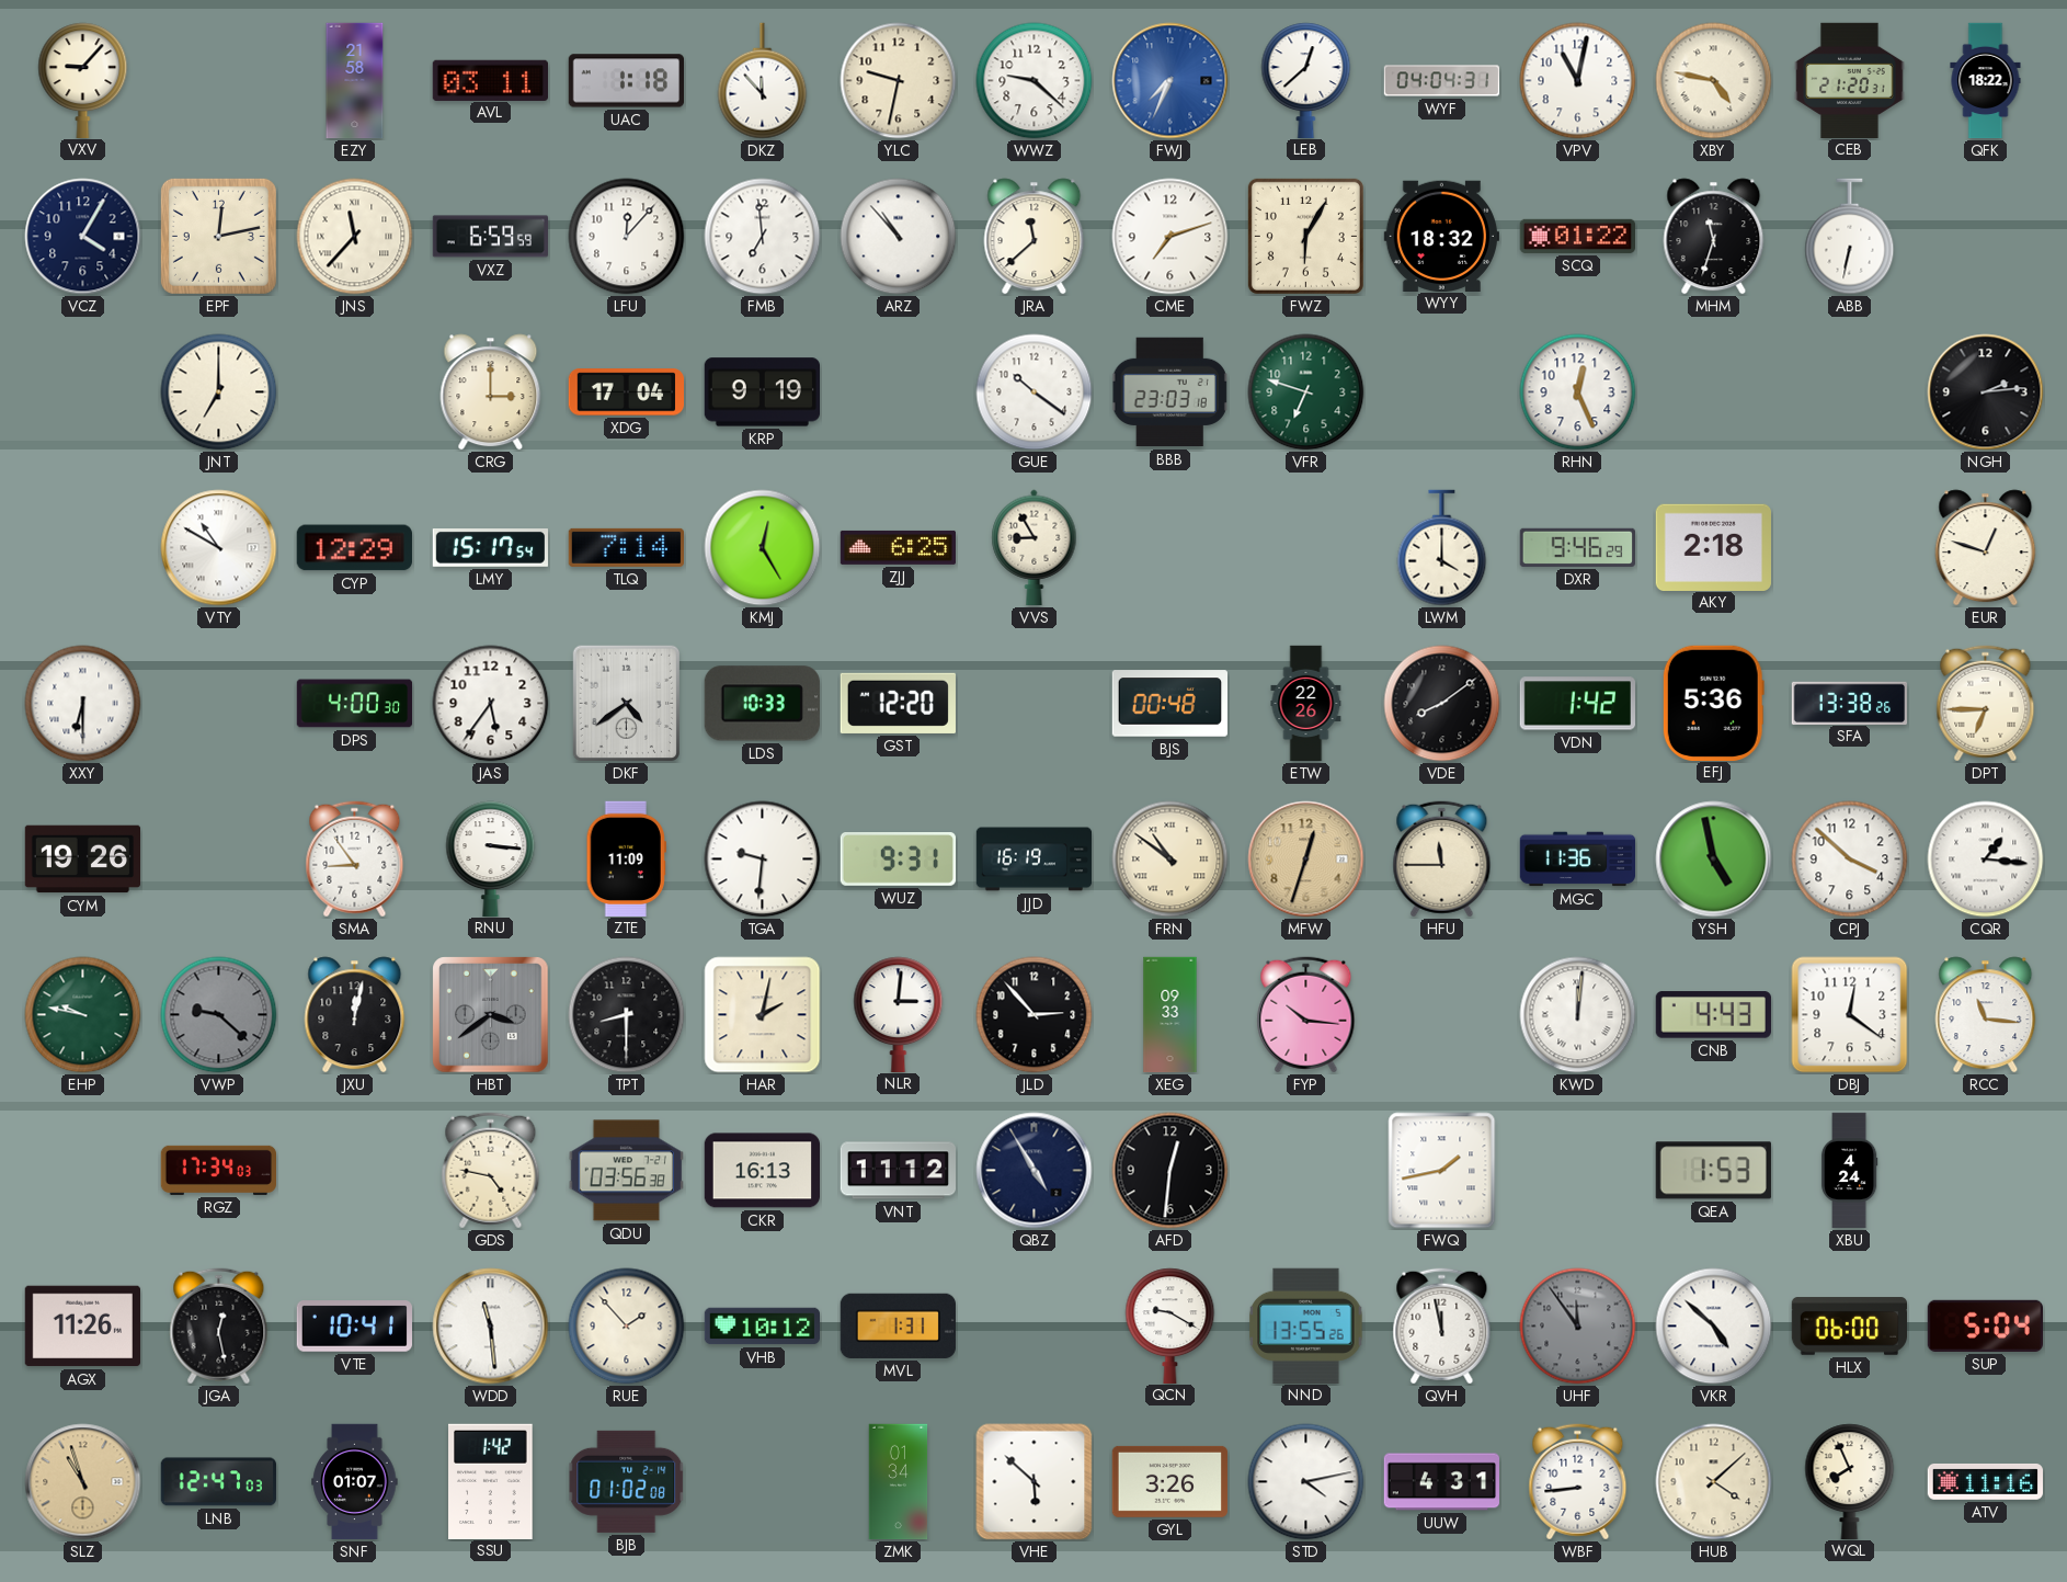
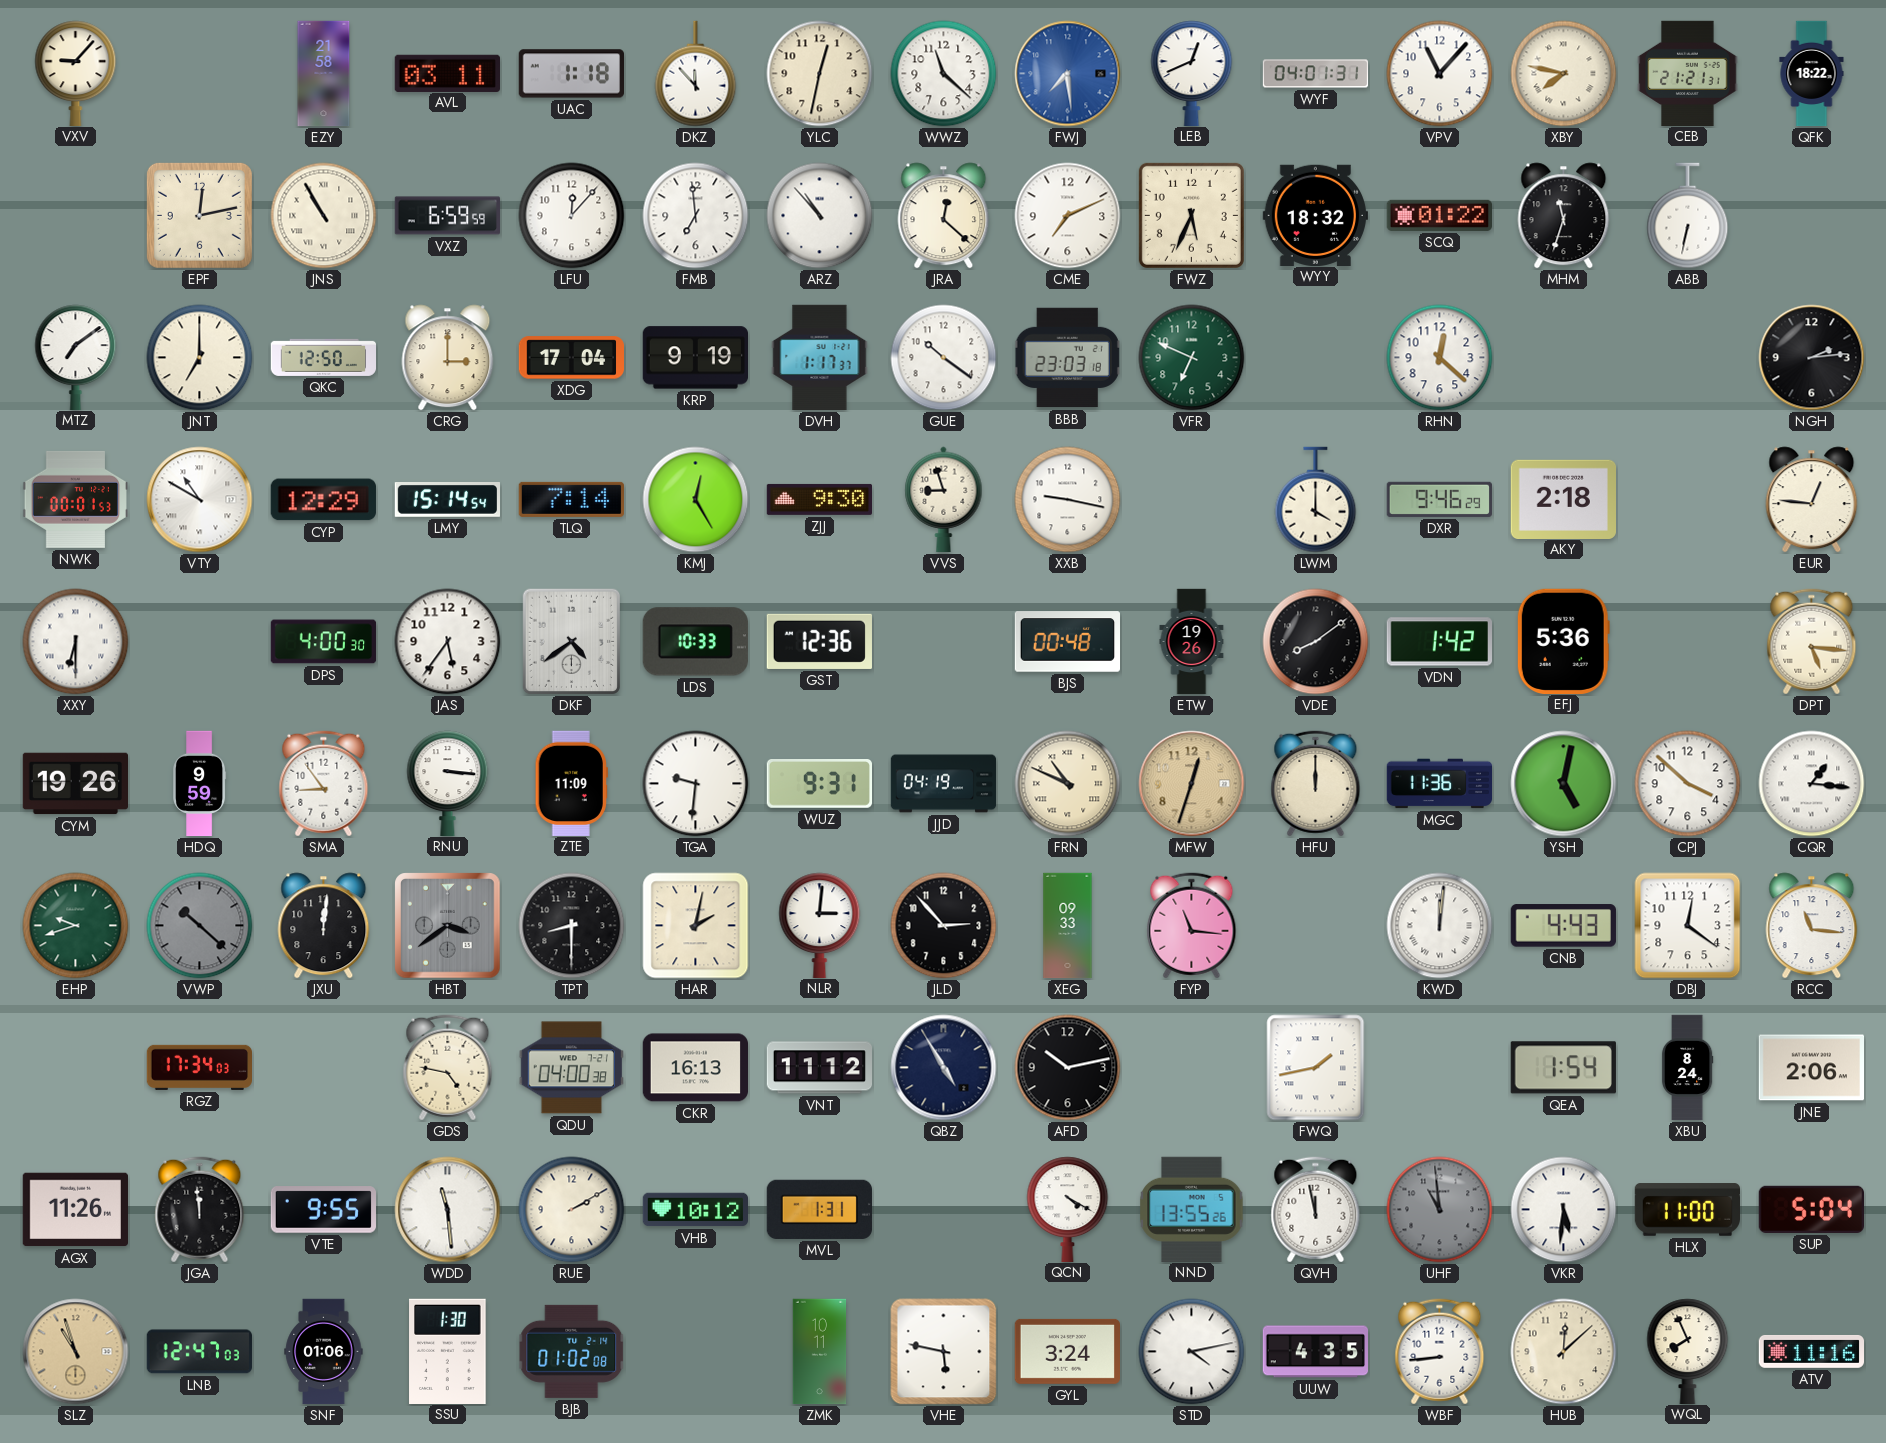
YLC: 9:32 -> 12:32
WWZ: 9:22 -> 11:22
FWJ: 7:34 -> 7:29
LEB: 12:38 -> 12:41
WYF: 04:04 -> 04:01
VPV: 11:02 -> 11:07
XBY: 4:47 -> 7:47
CEB: 21:20 -> 21:21
VCZ: 4:05 -> none
JNS: 11:37 -> 10:55
JRA: 11:38 -> 12:22
CME: 7:12 -> 7:11
FWZ: 6:05 -> 5:34
MTZ: none -> 7:09
QKC: none -> 12:50
DVH: none -> 1:17
VFR: 6:48 -> 6:49
RHN: 12:26 -> 12:22
NWK: none -> 00:01
LMY: 15:17 -> 15:14
ZJJ: 6:25 -> 9:30
VVS: 8:55 -> 8:57
XXB: none -> 9:17
EUR: 12:48 -> 12:46
GST: 12:20 -> 12:36
ETW: 22:26 -> 19:26
SFA: 13:38 -> none
DPT: 6:45 -> 5:16
HDQ: none -> 9:59
JJD: 16:19 -> 04:19
FRN: 10:51 -> 10:49
HFU: 11:45 -> 12:00
YSH: 4:58 -> 5:02
EHP: 9:47 -> 9:42
VWP: 9:22 -> 10:22
JXU: 12:02 -> 12:01
FYP: 10:16 -> 11:16
QDU: 03:56 -> 04:00
AFD: 12:31 -> 10:13
QEA: 1:53 -> 1:54
XBU: 4:24 -> 8:24
JNE: none -> 2:06
JGA: 12:28 -> 11:59
VTE: 10:41 -> 9:55
RUE: 1:53 -> 2:10
QCN: 9:20 -> 4:20
UHF: 11:54 -> 10:59
VKR: 4:52 -> 5:31
HLX: 06:00 -> 11:00
SNF: 01:07 -> 01:06
SSU: 1:42 -> 1:30
ZMK: 01:34 -> 10:11
VHE: 5:52 -> 5:47
GYL: 3:26 -> 3:24
UUW: 4:31 -> 4:35
HUB: 4:08 -> 12:08
